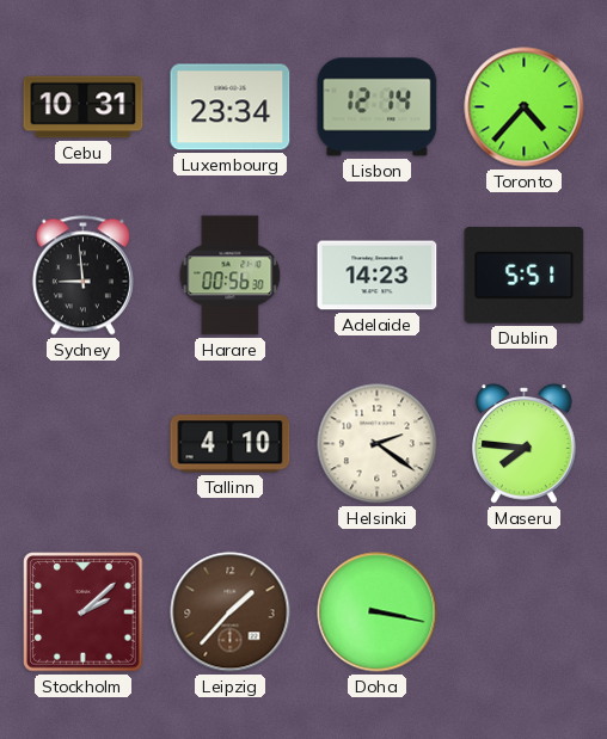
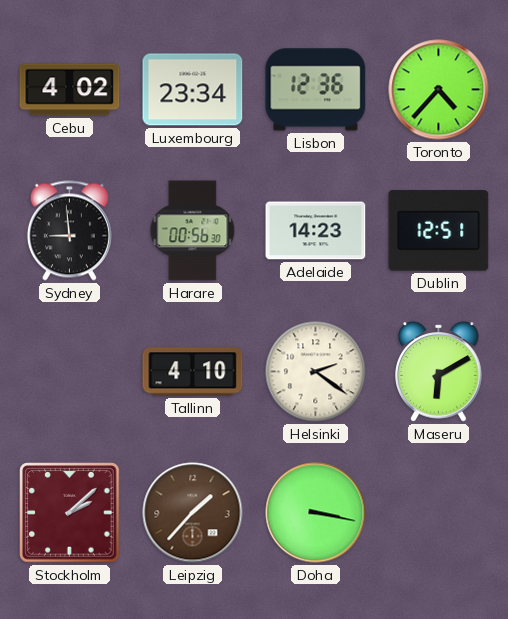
Cebu: 10:31 -> 4:02
Lisbon: 12:14 -> 12:36
Dublin: 5:51 -> 12:51
Maseru: 7:46 -> 6:10
